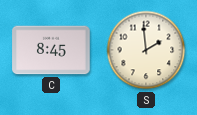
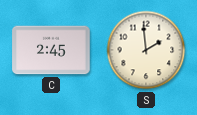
C: 8:45 -> 2:45
